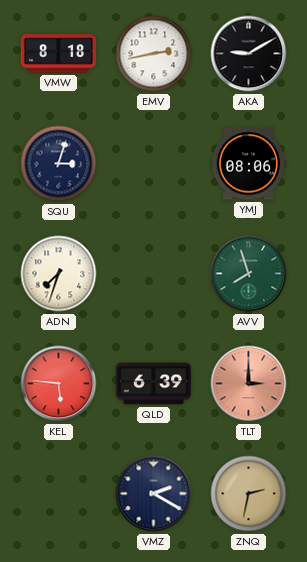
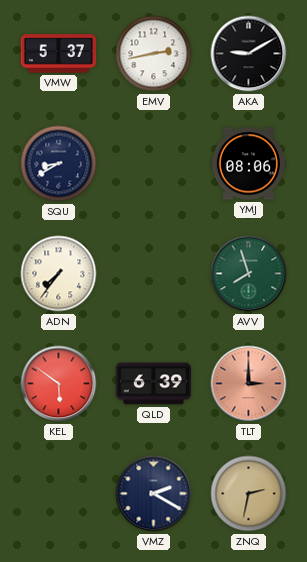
VMW: 8:18 -> 5:37
SQU: 3:03 -> 8:40
ADN: 7:33 -> 7:36
KEL: 5:46 -> 5:51
